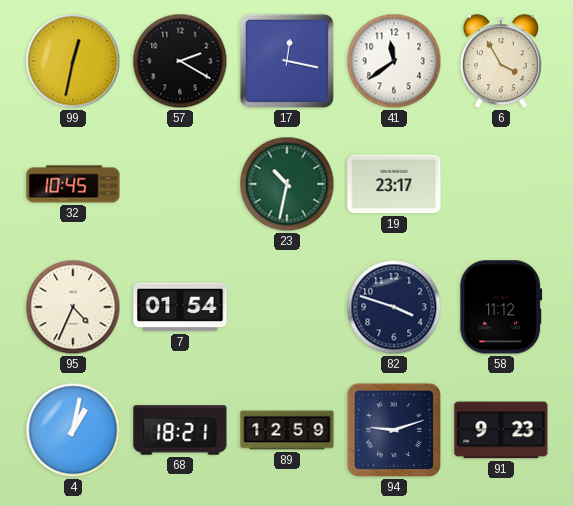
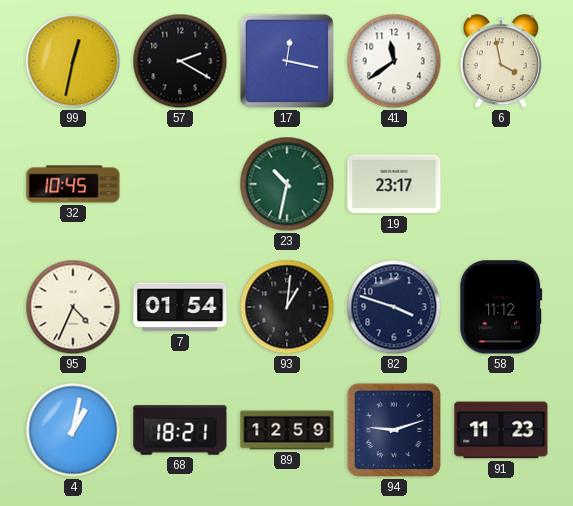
6: 3:55 -> 3:58
93: none -> 1:01
91: 9:23 -> 11:23
